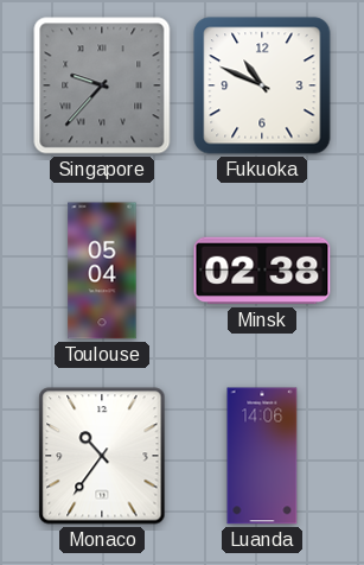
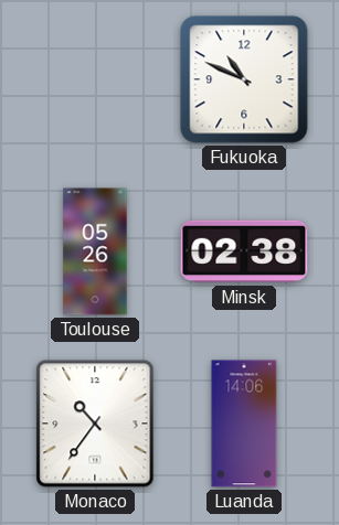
Singapore: 9:37 -> none
Toulouse: 05:04 -> 05:26
